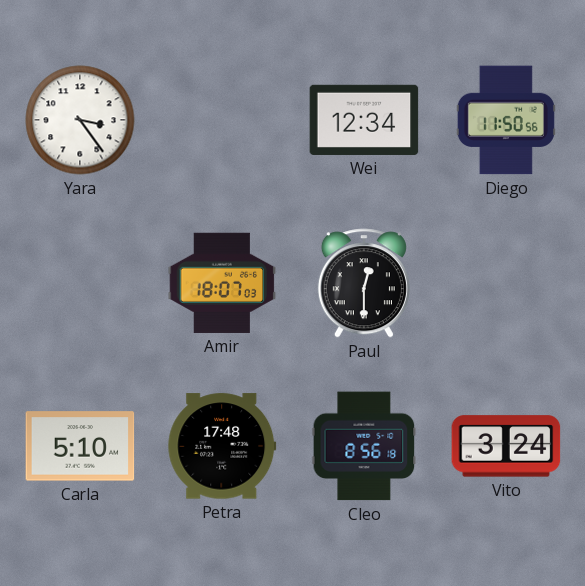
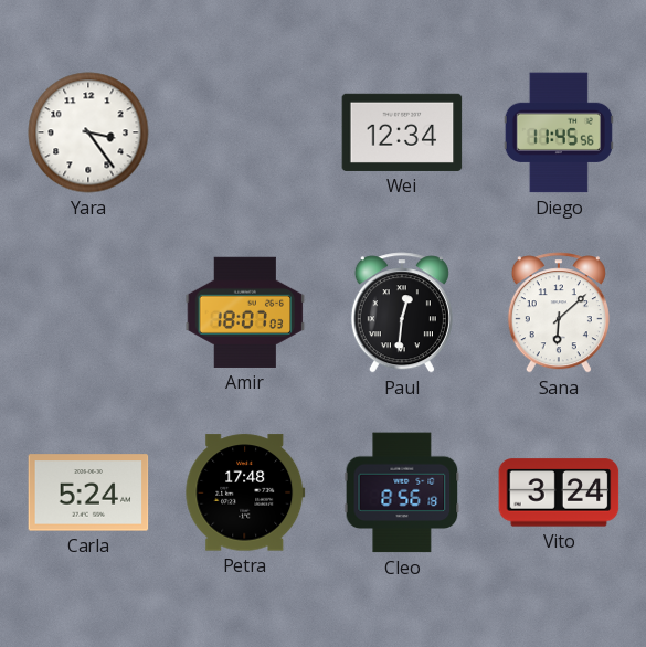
Diego: 11:50 -> 11:45
Paul: 12:30 -> 12:31
Sana: none -> 6:08
Carla: 5:10 -> 5:24
